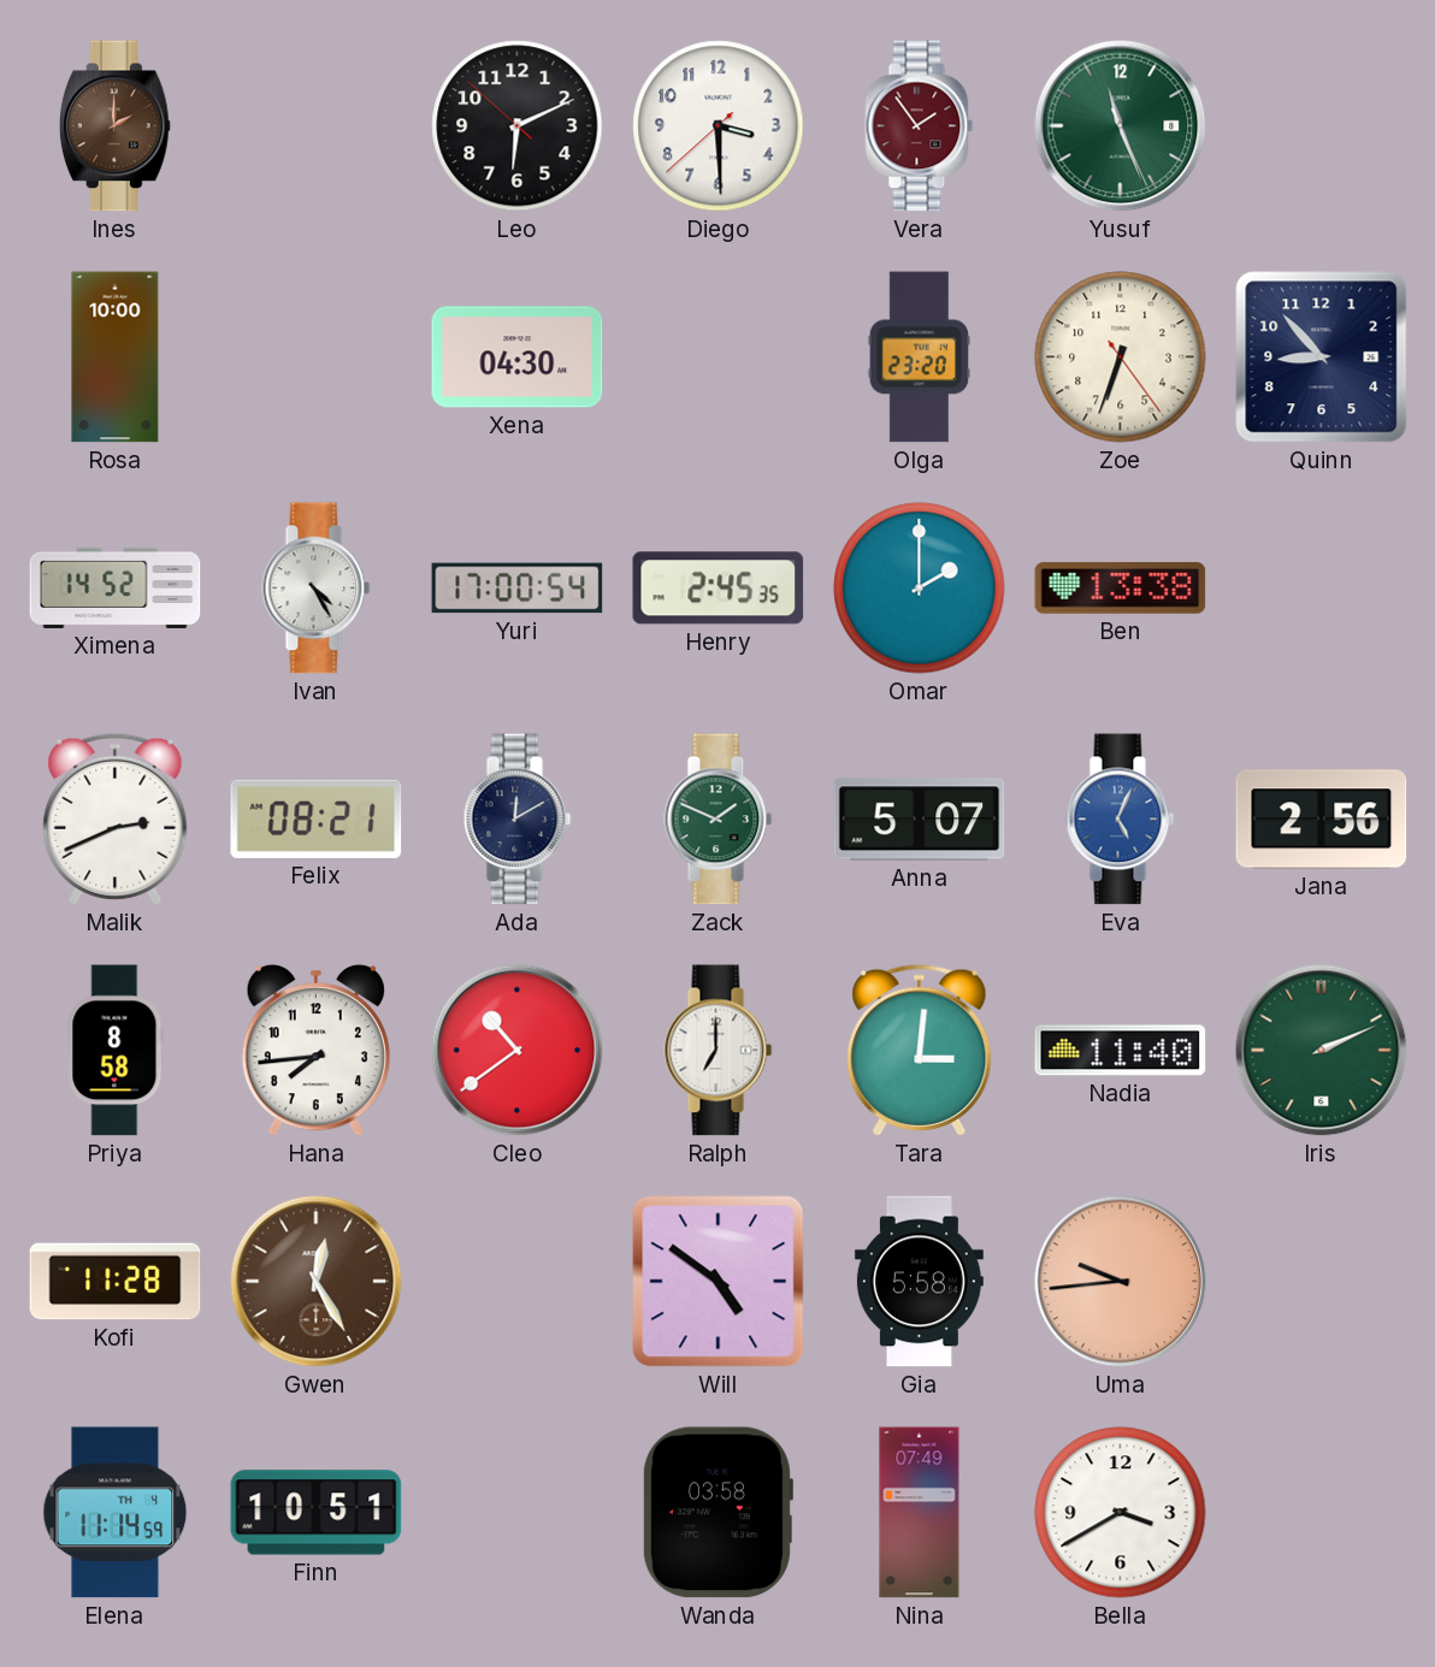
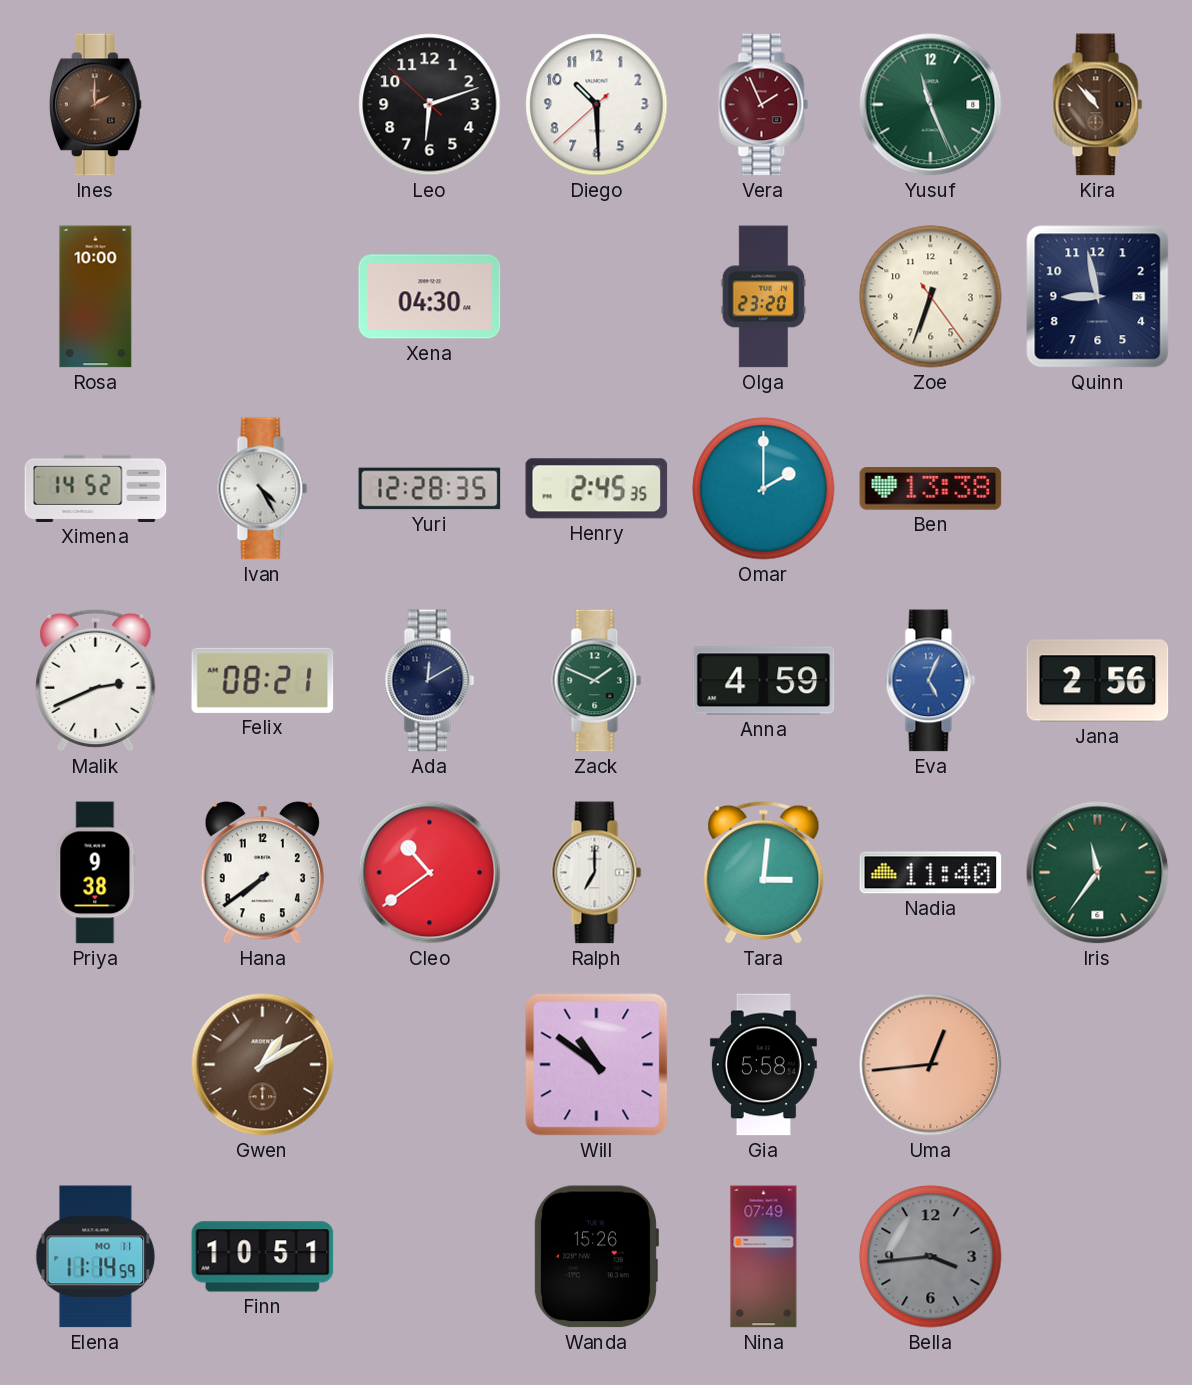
Leo: 6:10 -> 6:11
Diego: 3:29 -> 10:29
Vera: 1:54 -> 1:56
Kira: none -> 10:53
Quinn: 8:53 -> 8:58
Yuri: 17:00 -> 12:28
Anna: 5:07 -> 4:59
Priya: 8:58 -> 9:38
Hana: 7:44 -> 7:39
Iris: 2:11 -> 11:36
Kofi: 11:28 -> none
Gwen: 12:25 -> 1:10
Will: 4:51 -> 10:51
Uma: 9:44 -> 12:44
Elena date: TH 4 -> MO 11
Wanda: 03:58 -> 15:26
Bella: 3:40 -> 3:44
Bella dial: white -> grey
